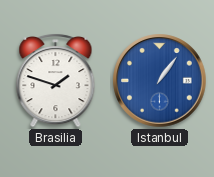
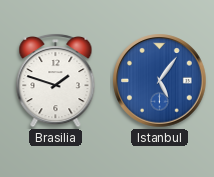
Istanbul: 1:06 -> 5:06
